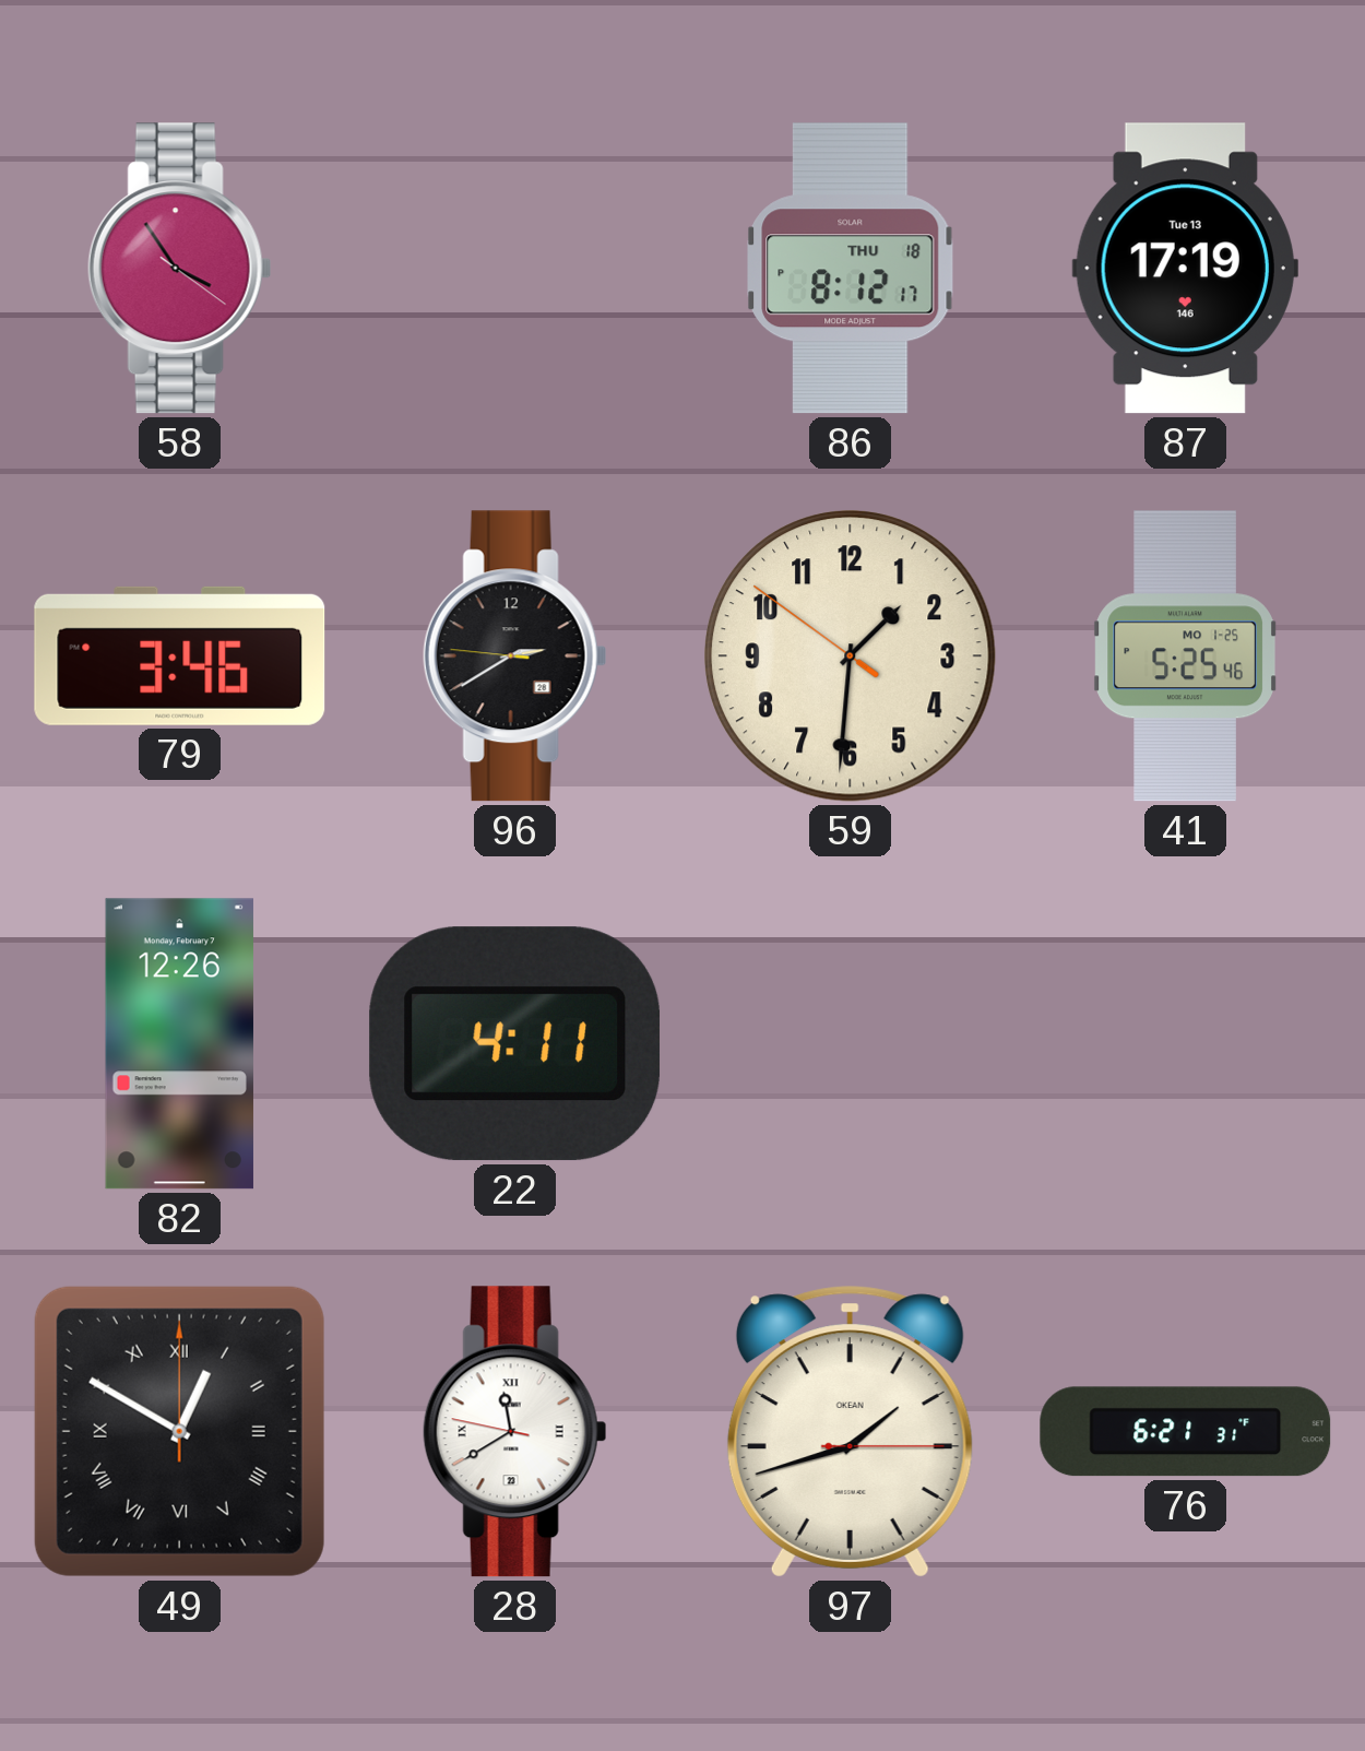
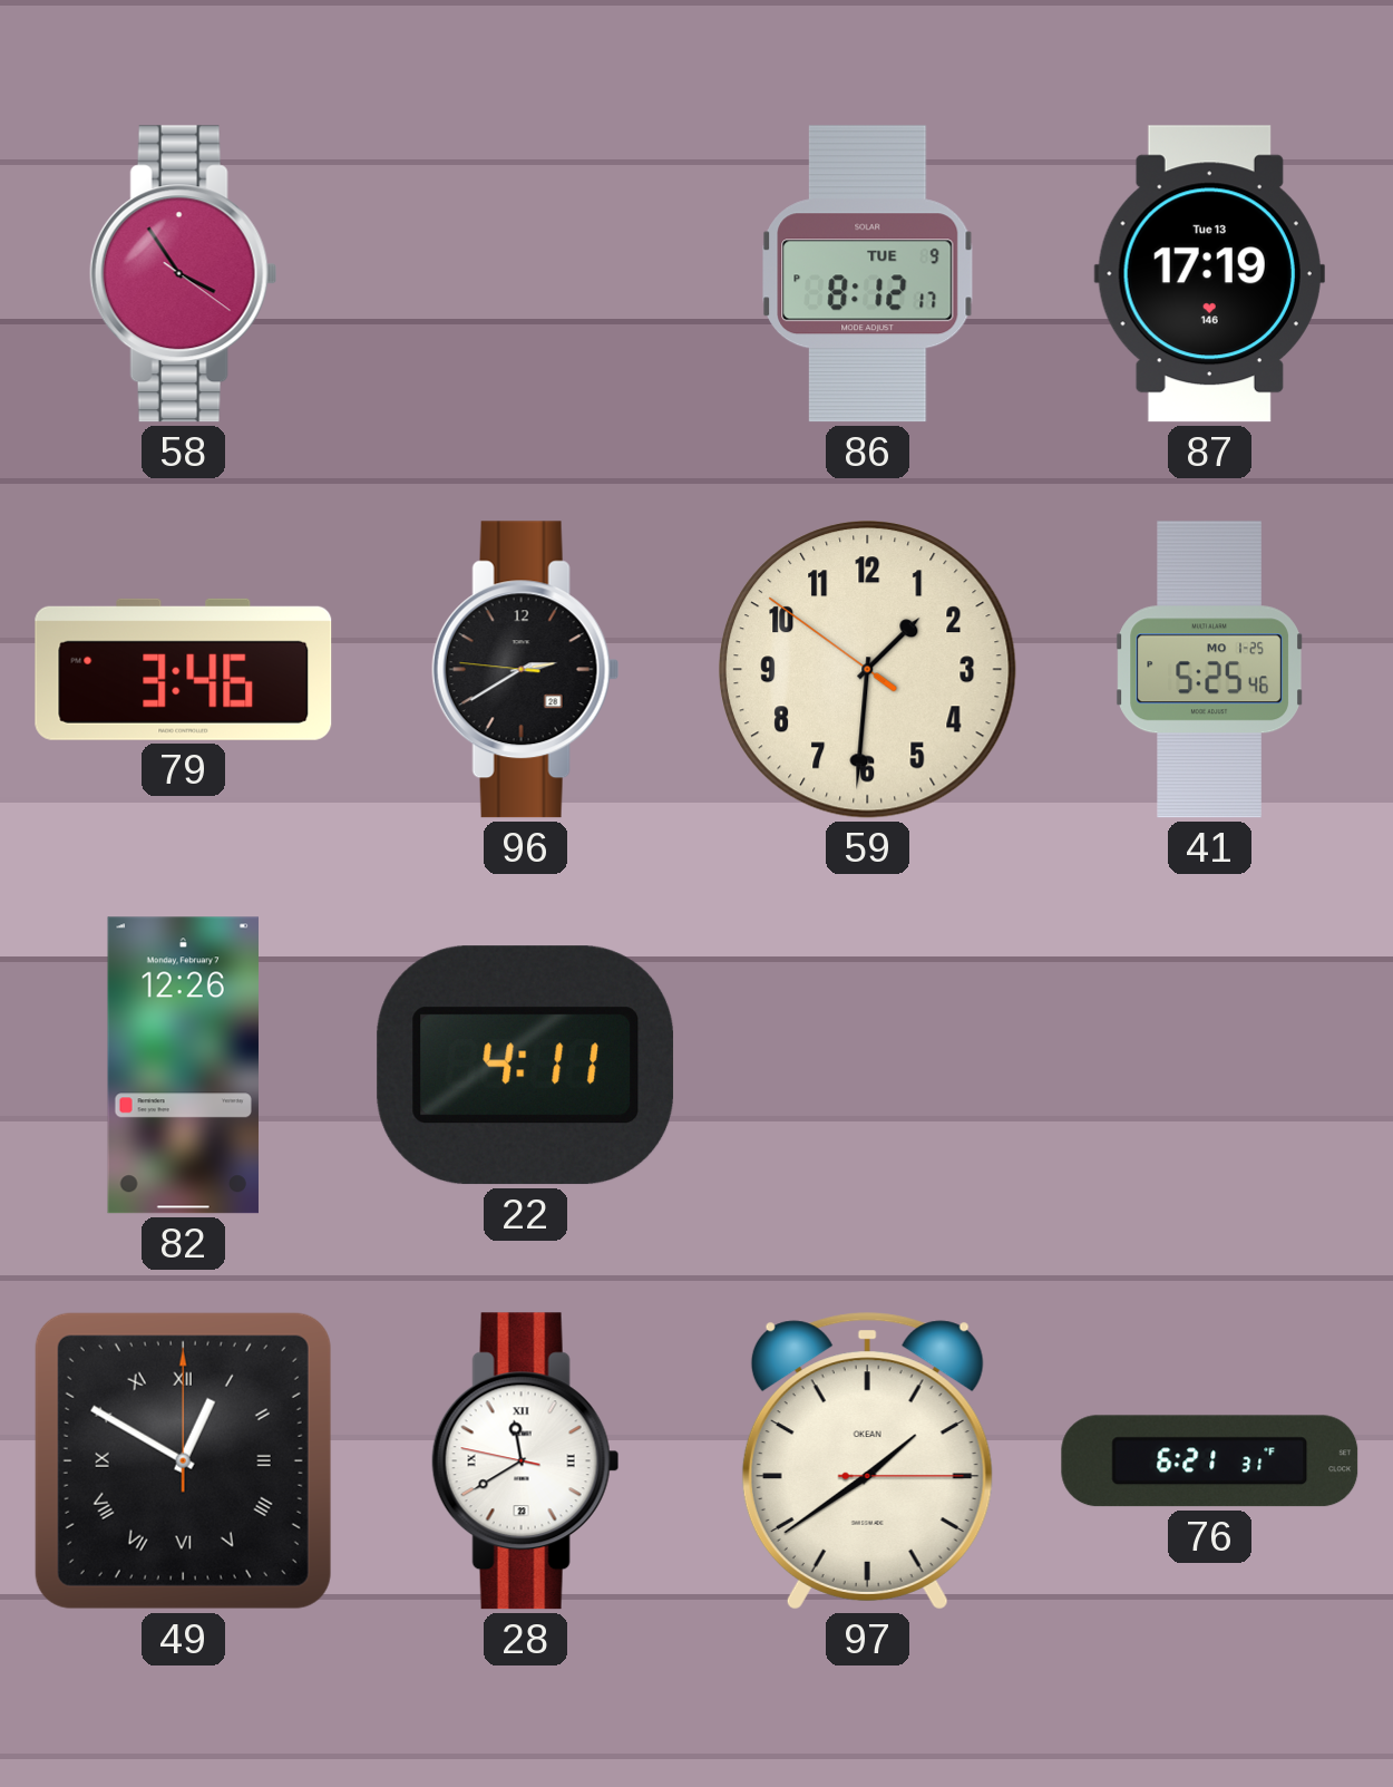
86 date: THU 18 -> TUE 9
97: 1:42 -> 1:39
